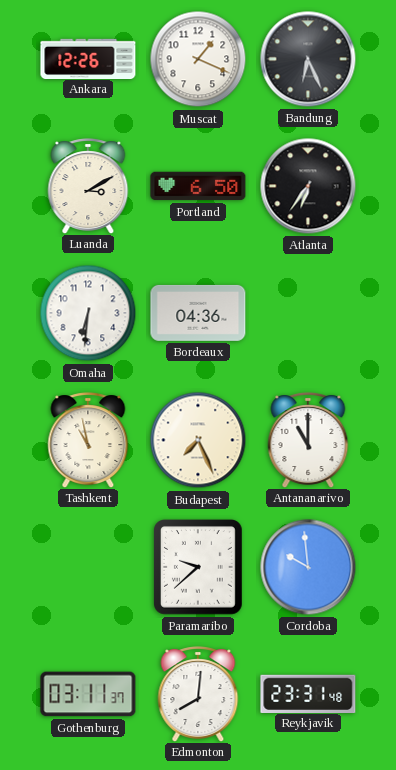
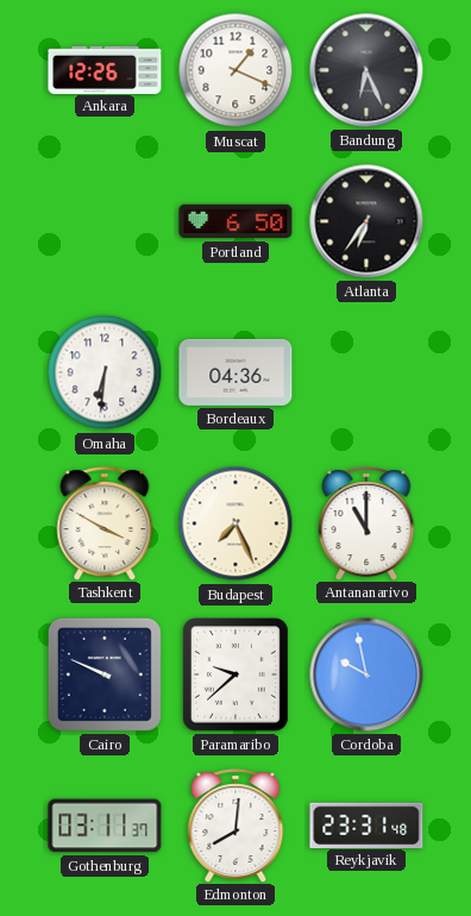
Luanda: 3:10 -> none
Tashkent: 10:58 -> 3:50
Cairo: none -> 9:49
Cordoba: 9:59 -> 9:58
